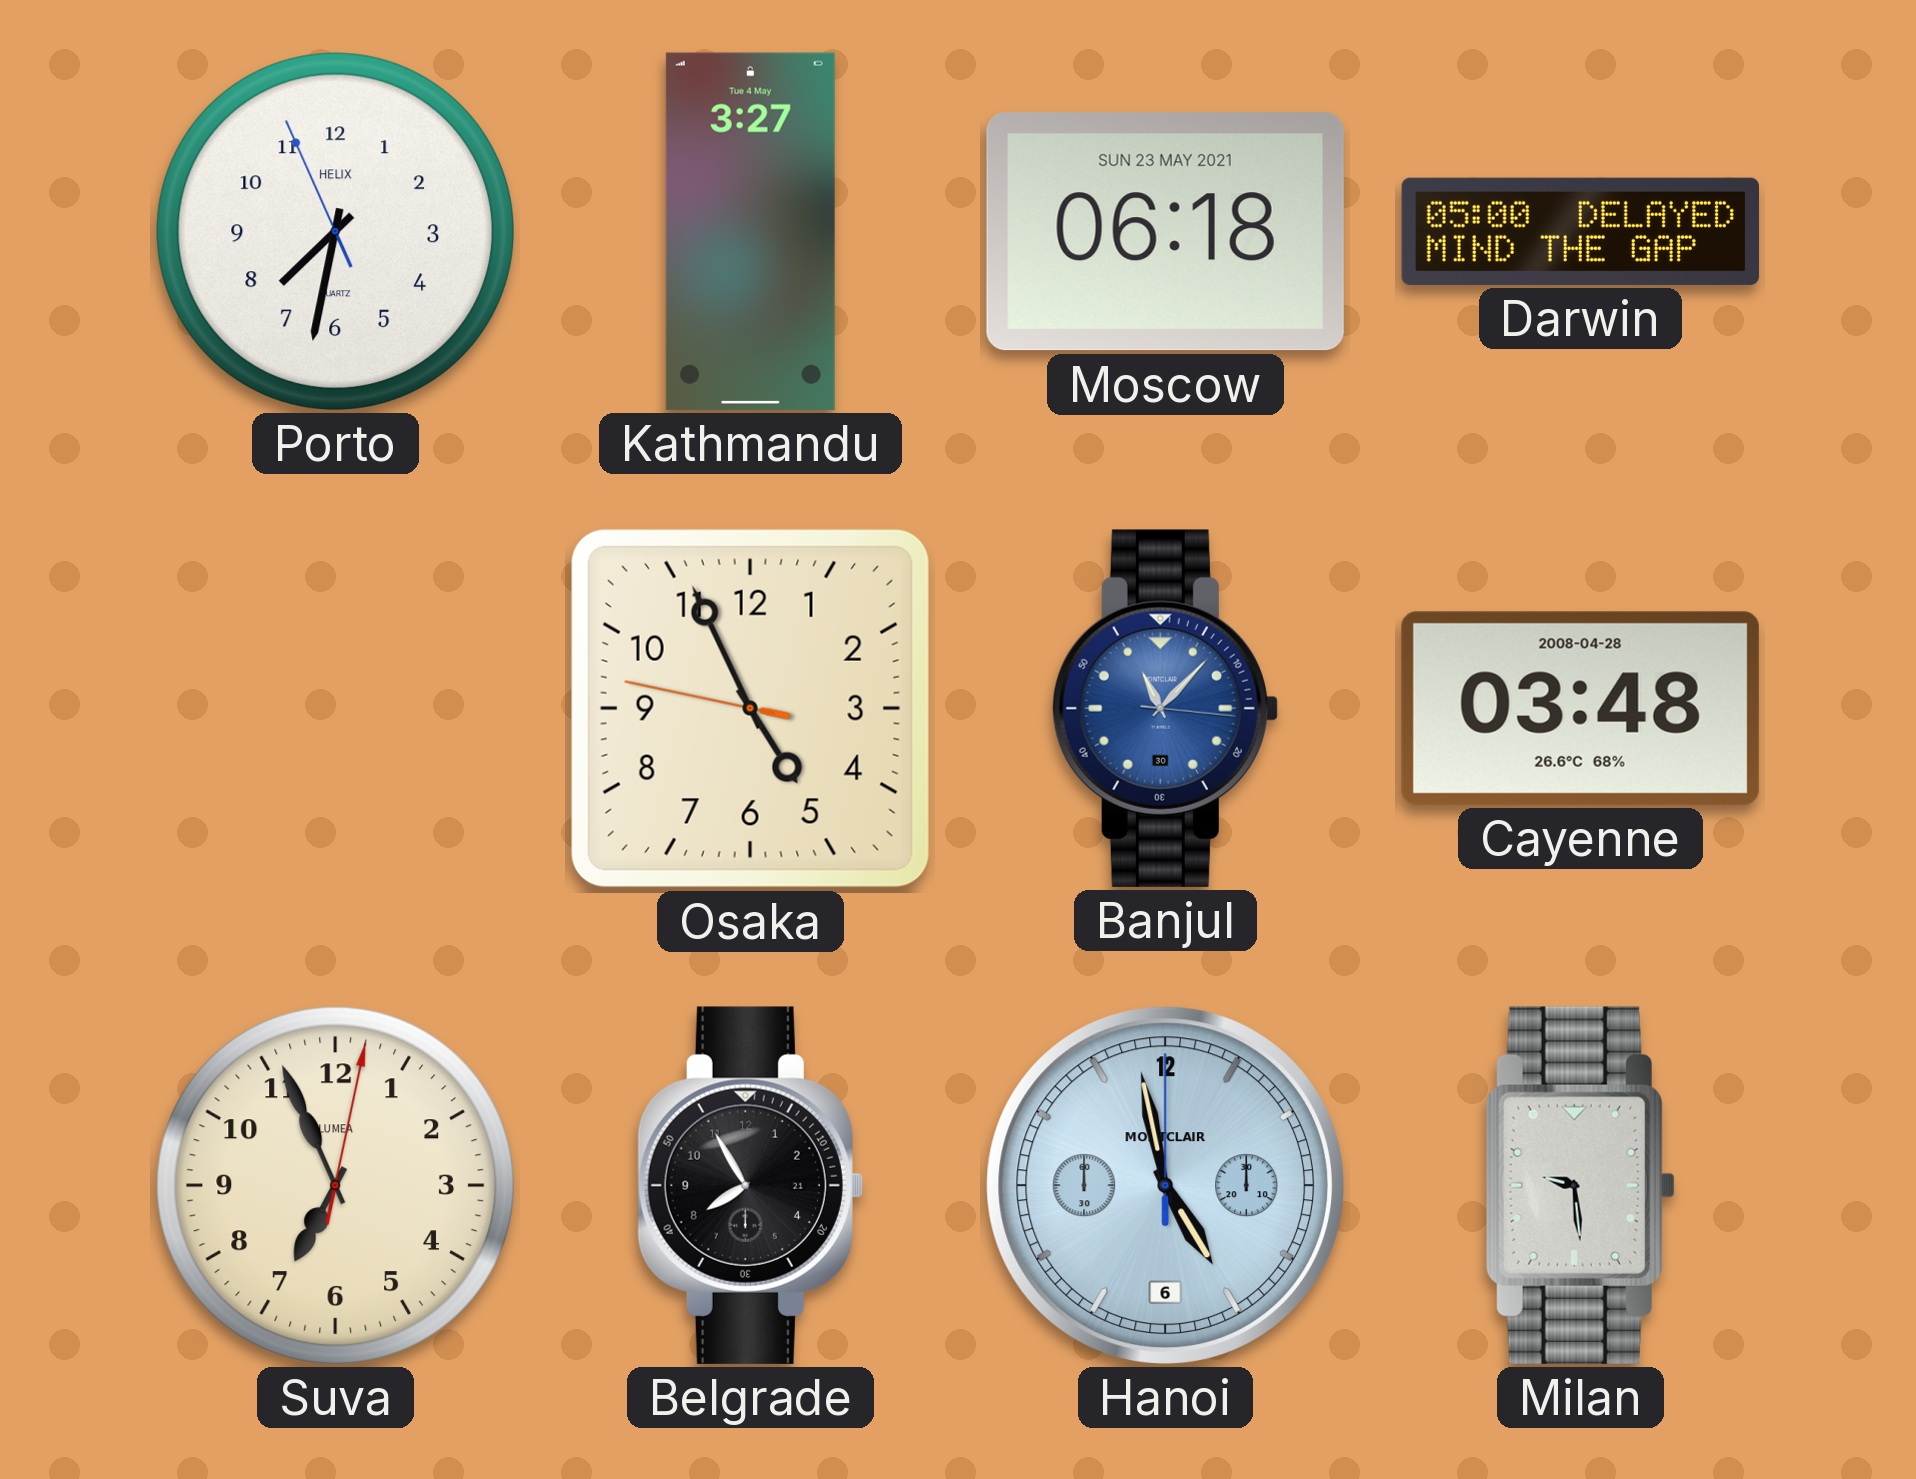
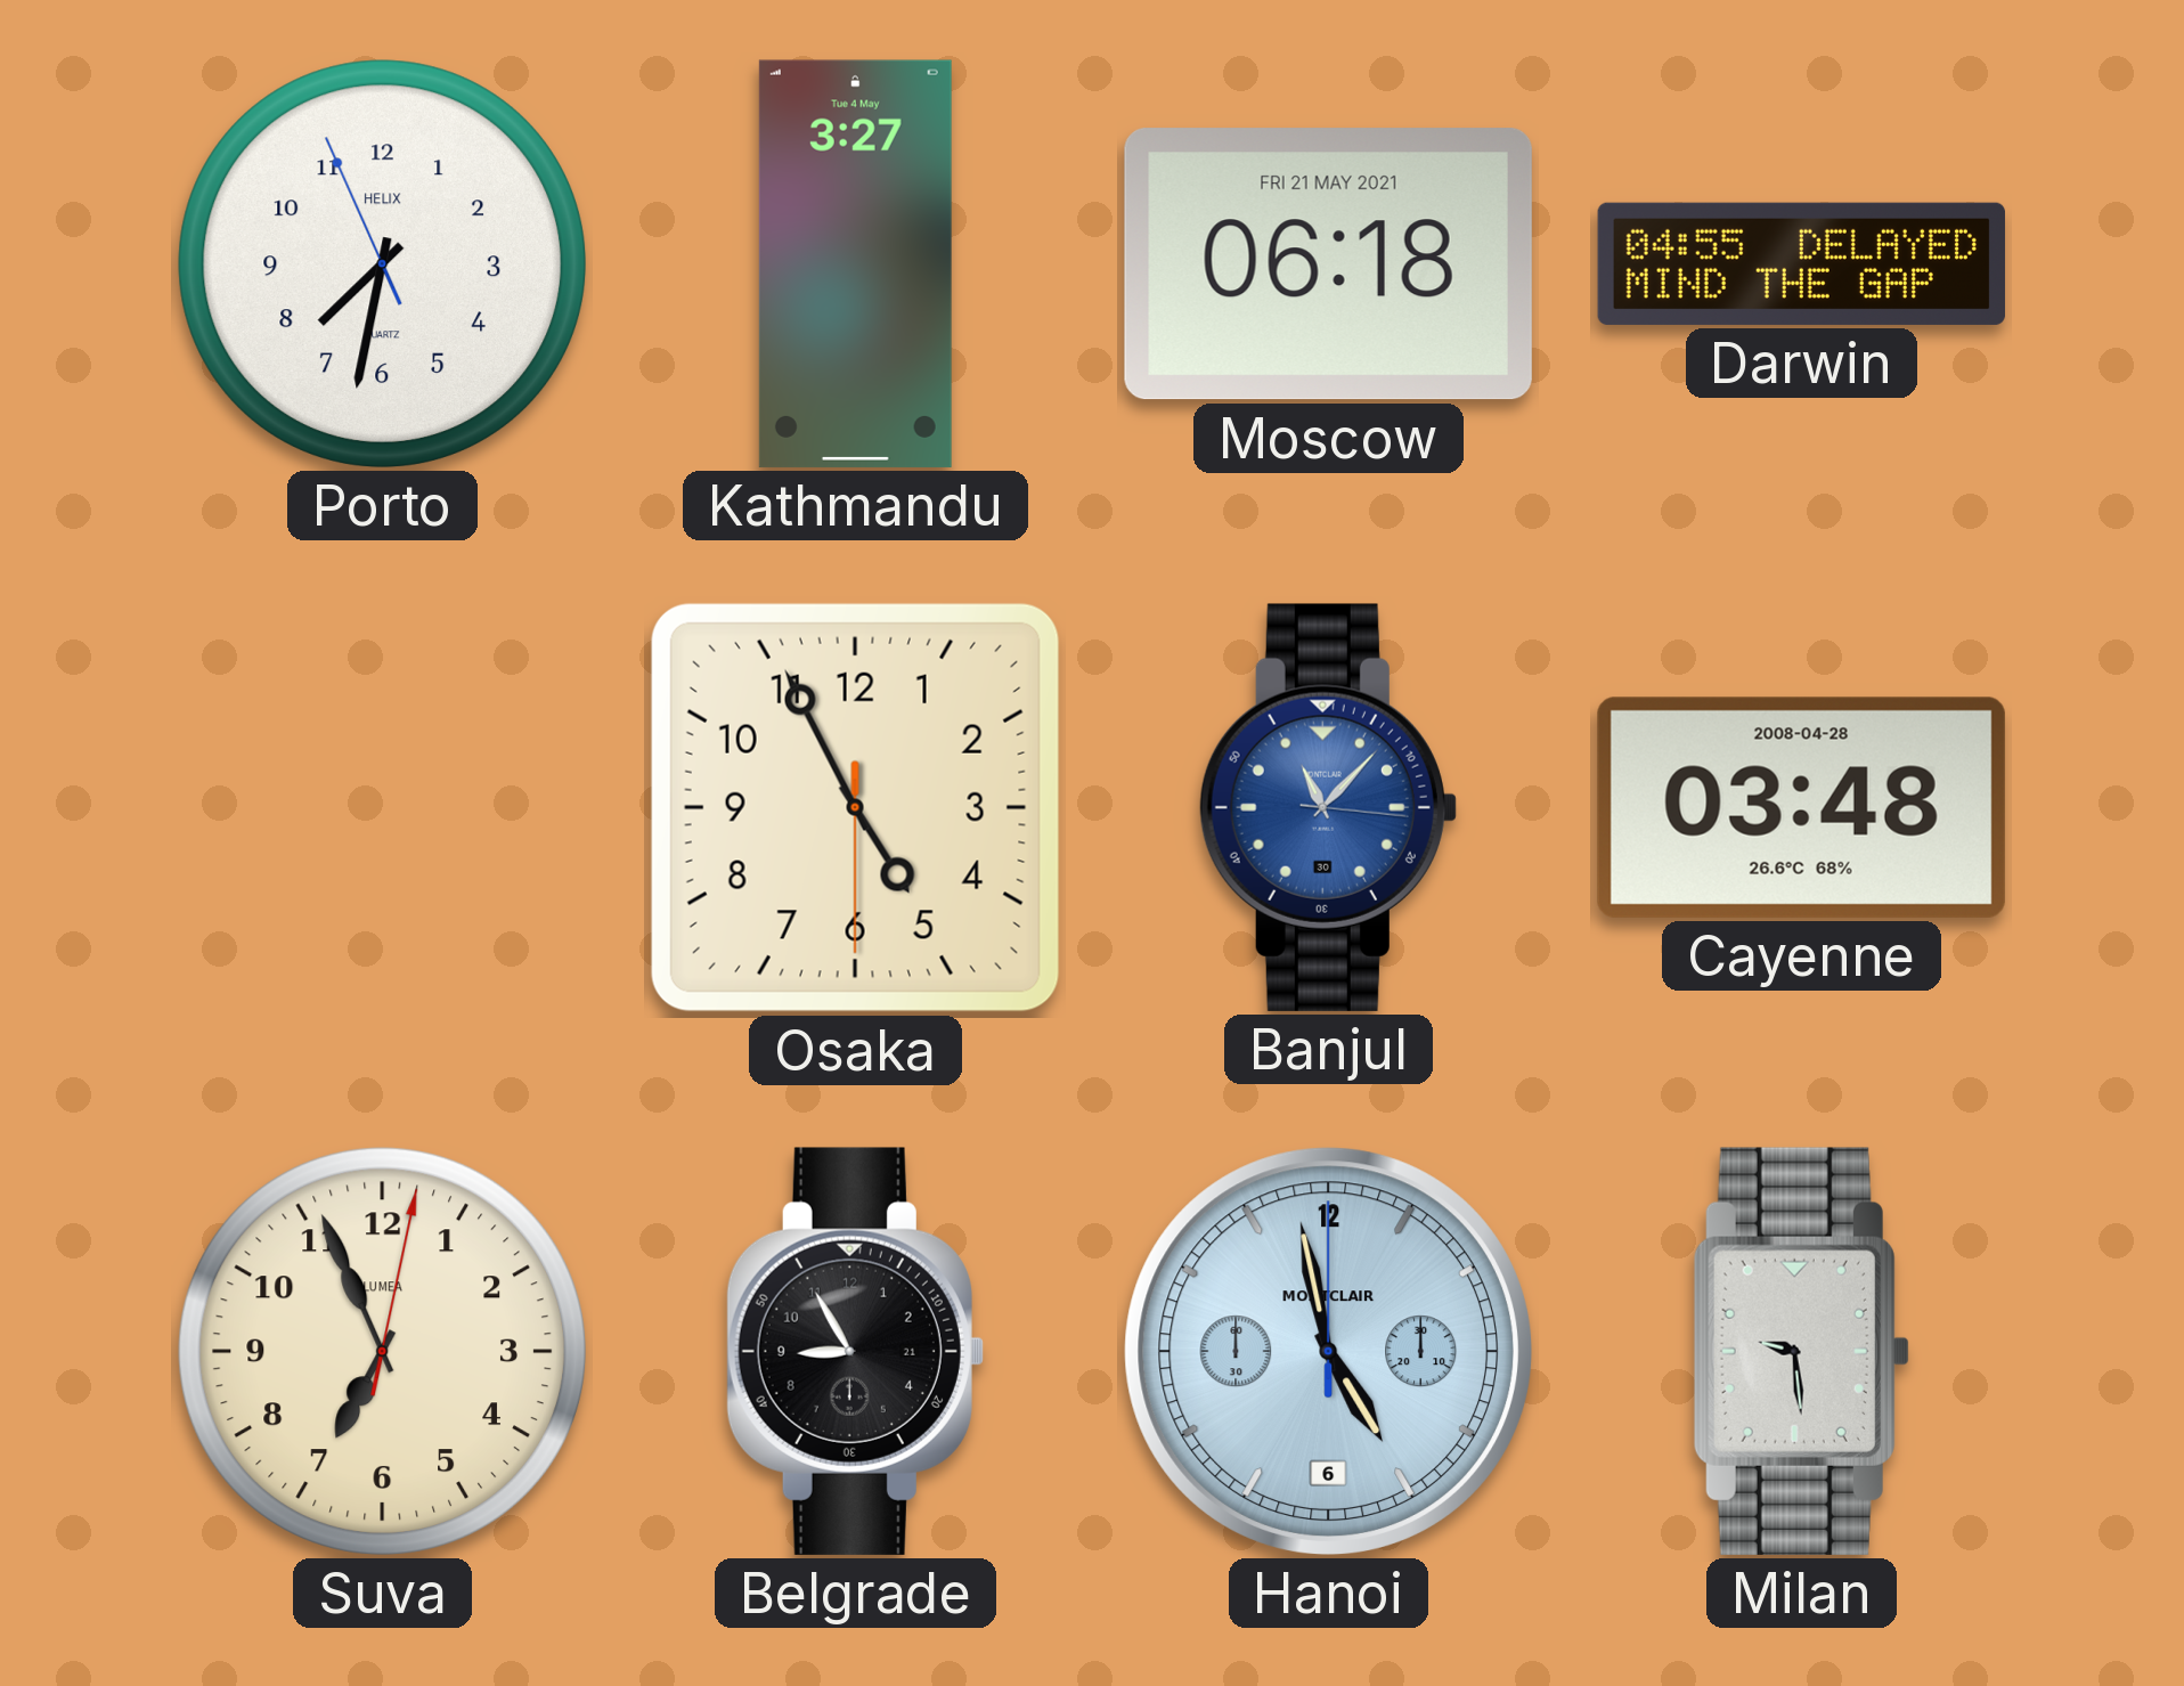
Moscow date: SUN 23 MAY 2021 -> FRI 21 MAY 2021
Darwin: 05:00 -> 04:55
Osaka: 4:55:47 -> 4:55:30
Belgrade: 7:55 -> 8:55
